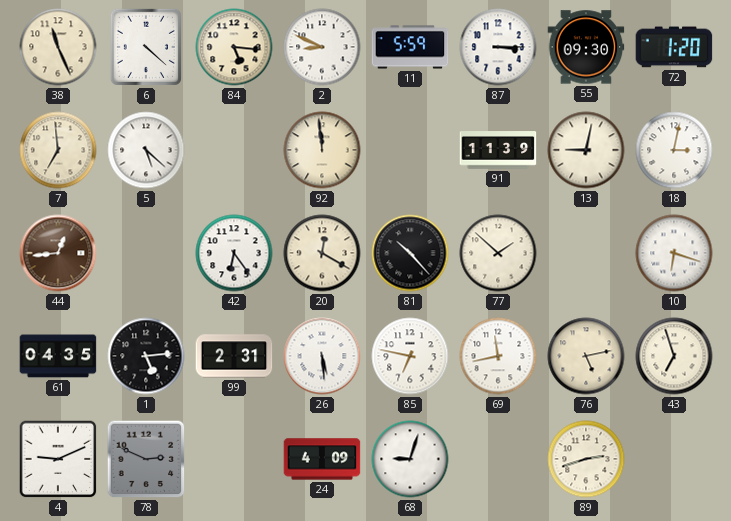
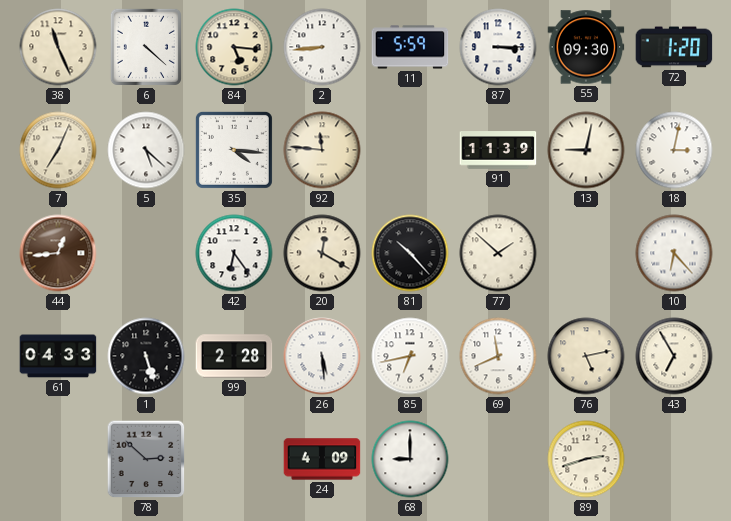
2: 8:49 -> 8:44
7: 6:59 -> 7:04
35: none -> 4:16
92: 11:59 -> 11:46
10: 6:18 -> 6:23
61: 04:35 -> 04:33
1: 5:14 -> 5:27
99: 2:31 -> 2:28
85: 6:47 -> 6:43
69: 11:43 -> 11:41
43: 6:57 -> 6:55
4: 9:11 -> none
78: 2:49 -> 2:52
68: 9:03 -> 9:00
